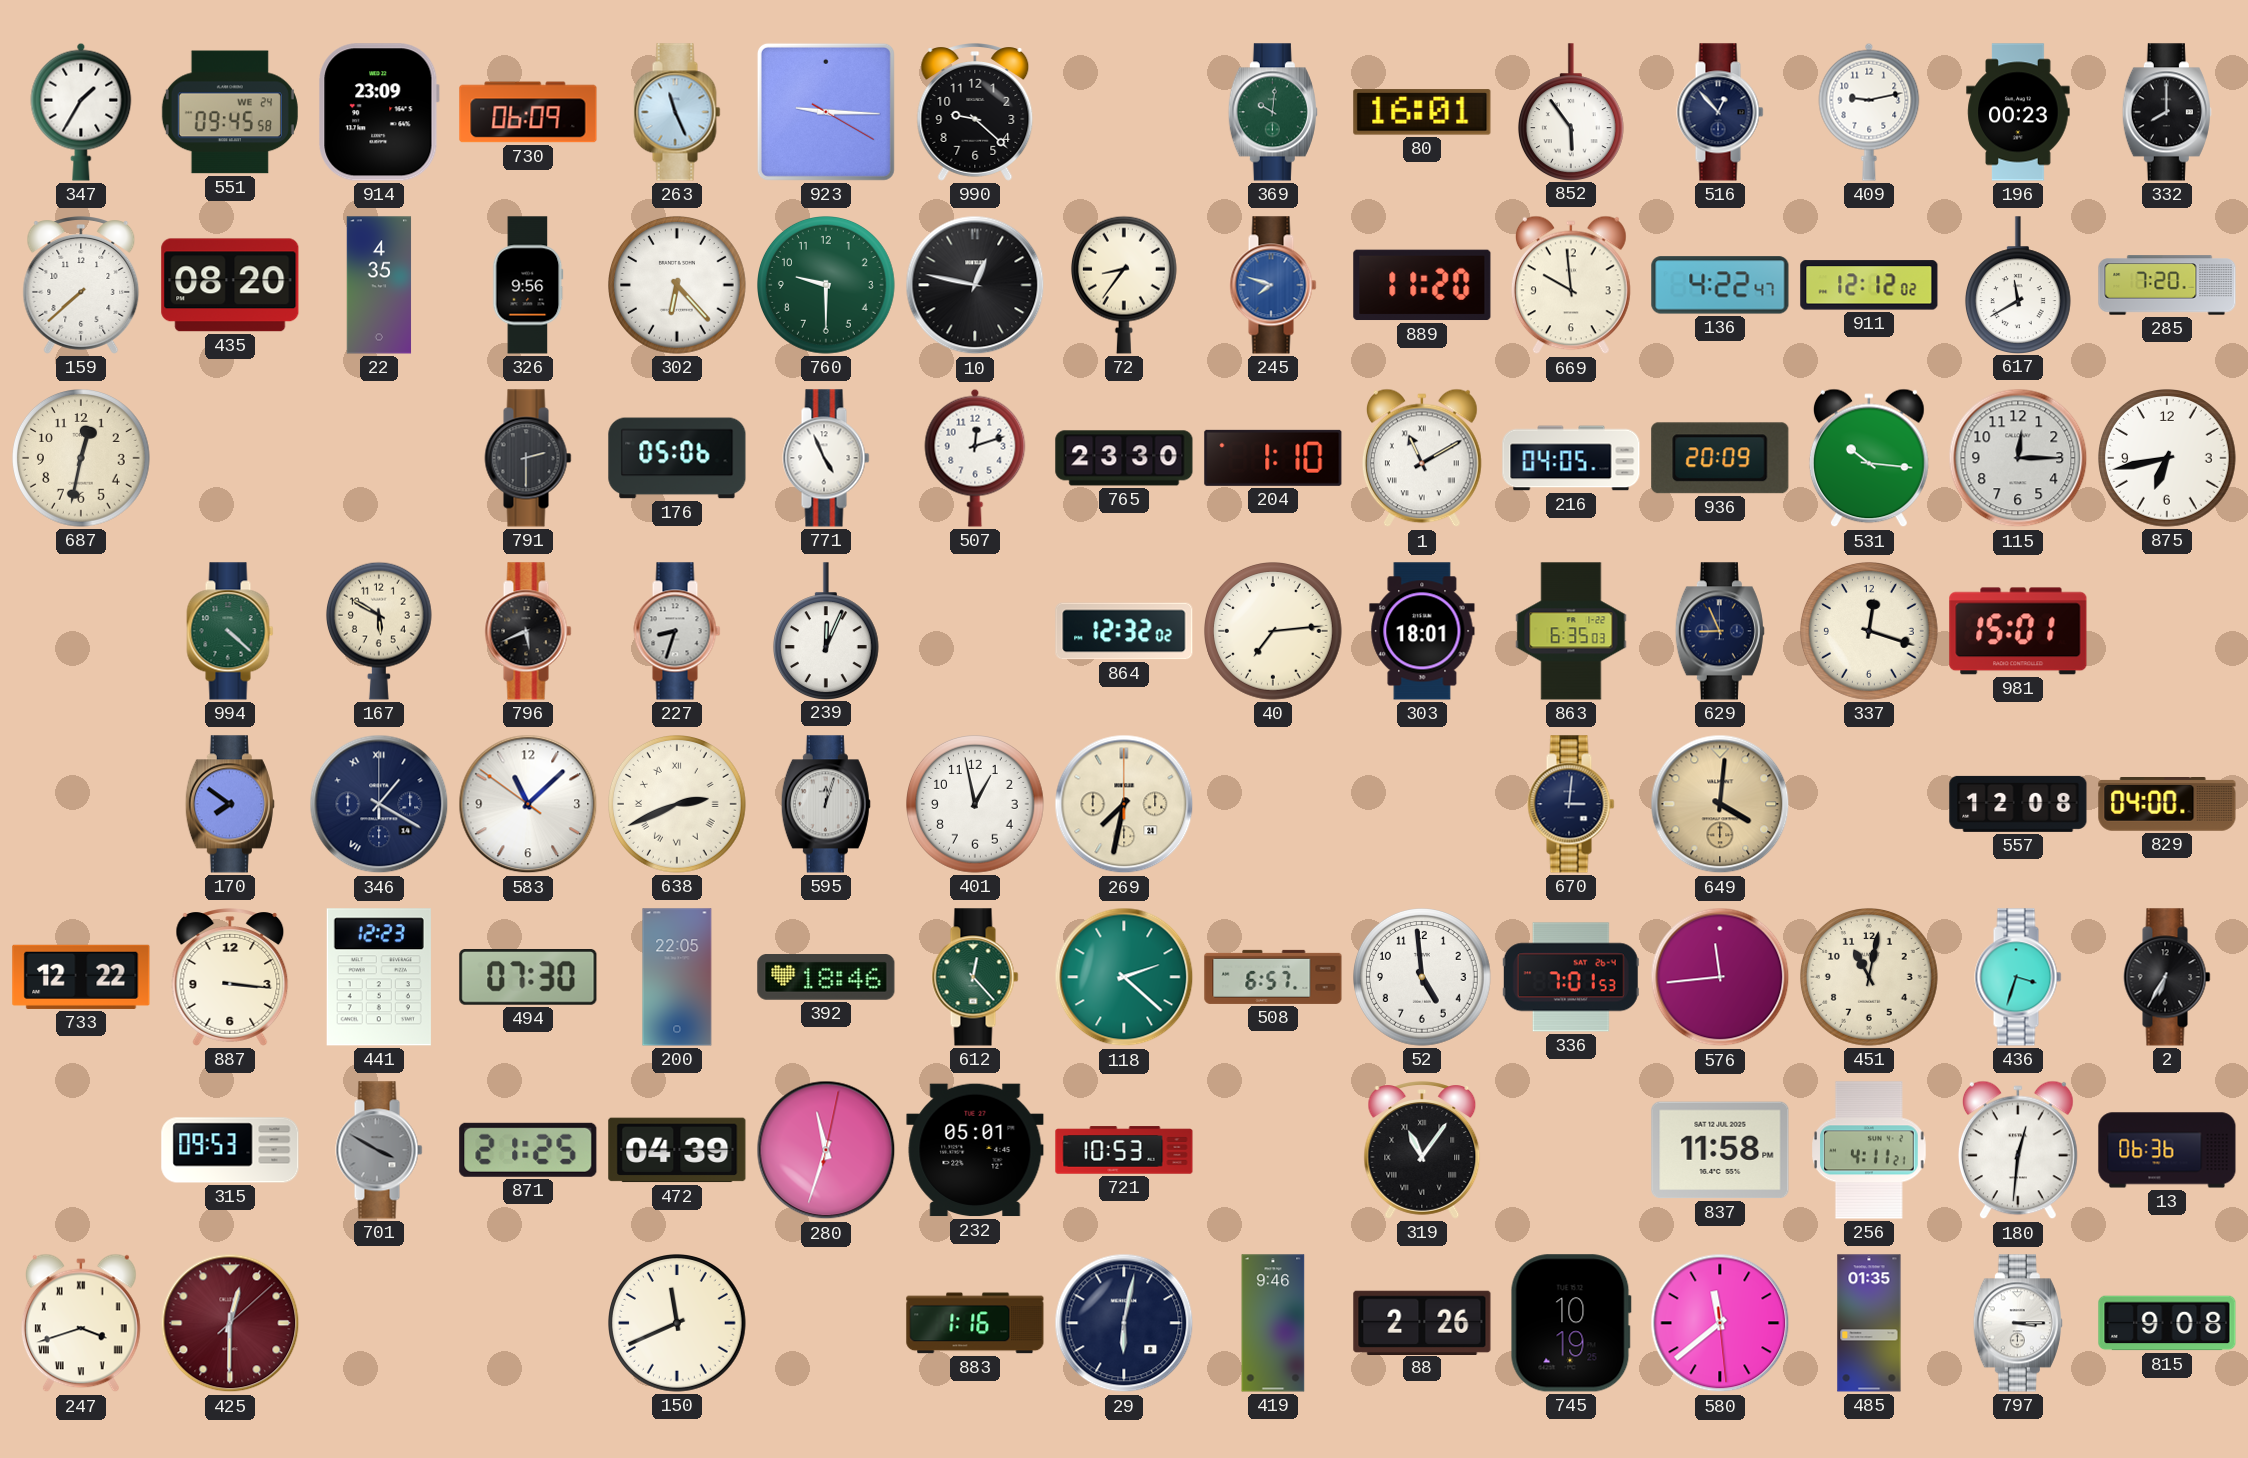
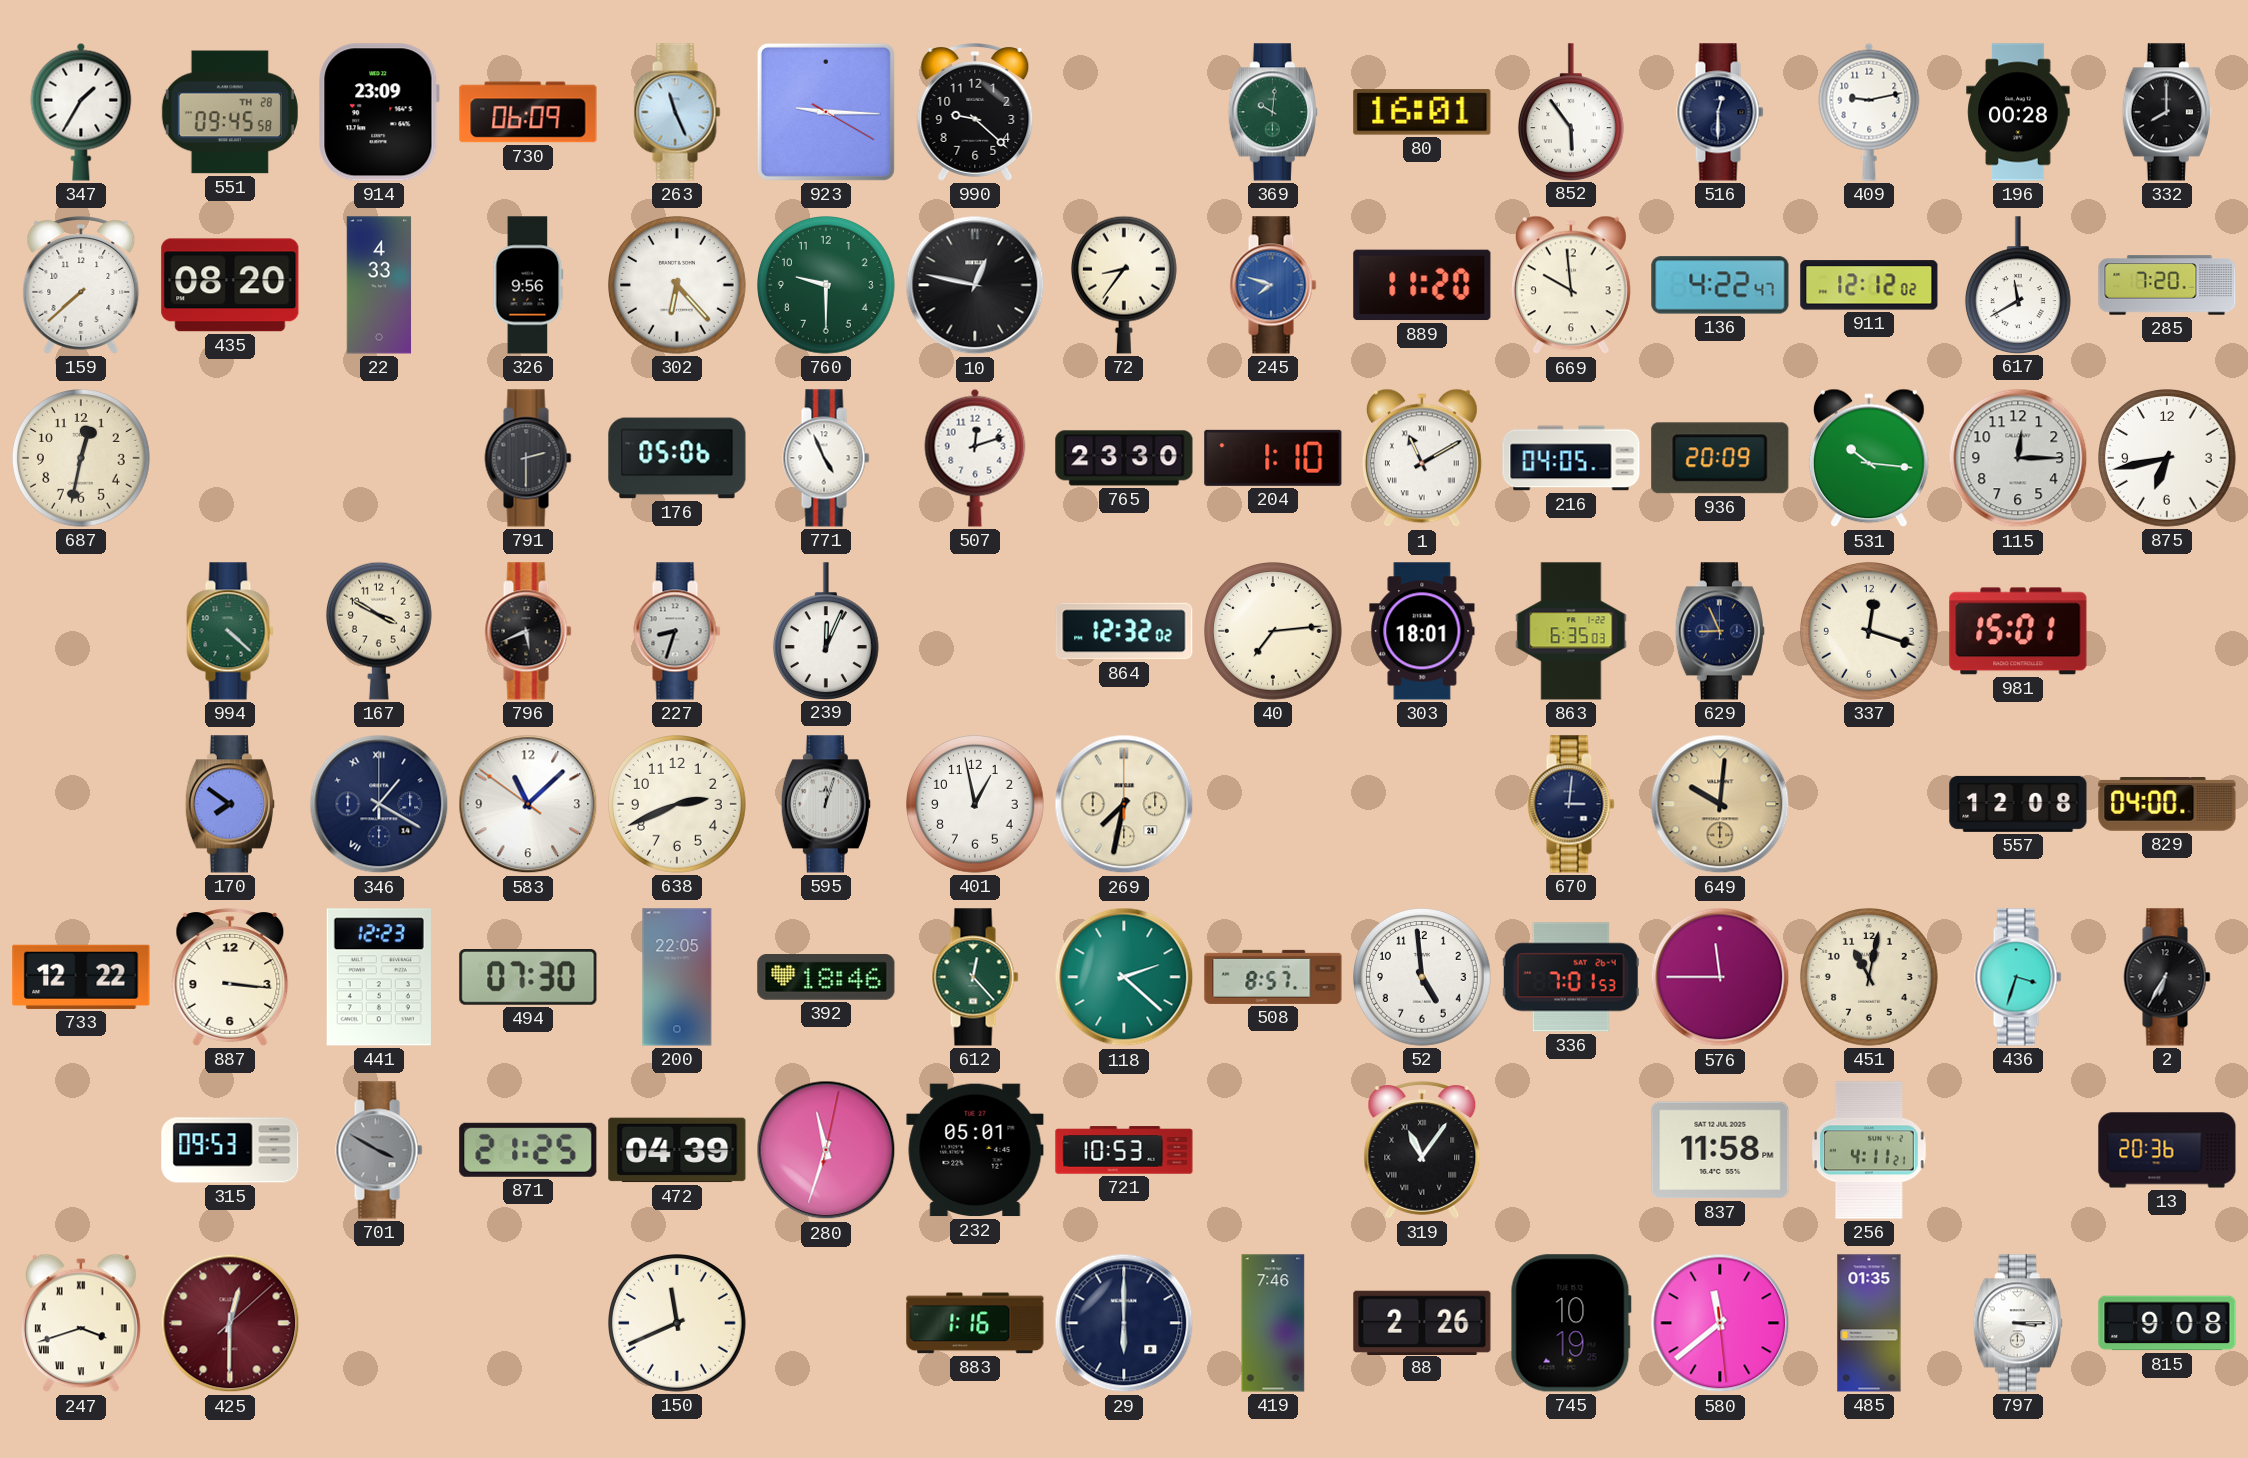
551 date: WE 24 -> TH 28
516: 12:53 -> 12:30
196: 00:23 -> 00:28
22: 4:35 -> 4:33
167: 5:50 -> 3:50
638 numerals: Roman -> Arabic
649: 4:01 -> 10:01
508: 6:57 -> 8:57
576: 11:44 -> 11:45
180: 12:31 -> none
13: 06:36 -> 20:36
29: 6:02 -> 6:00
419: 9:46 -> 7:46
